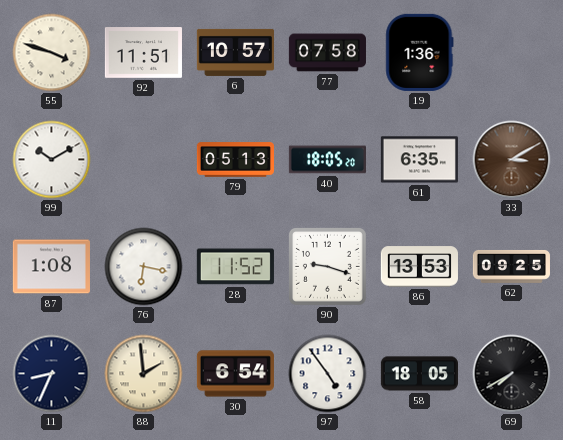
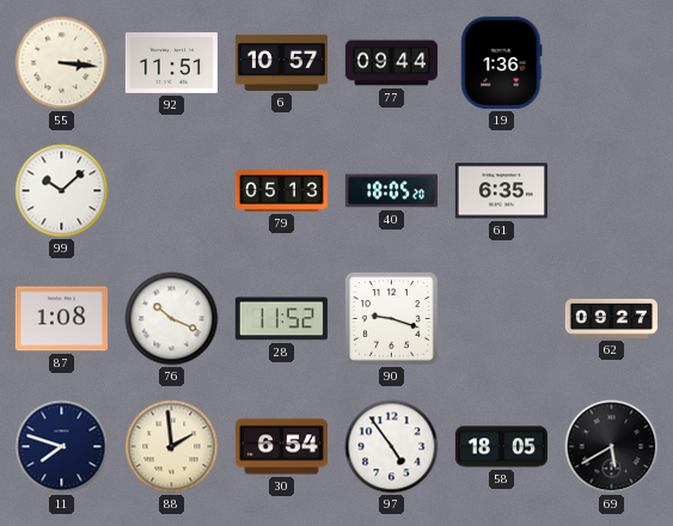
55: 3:48 -> 3:16
77: 07:58 -> 09:44
99: 10:10 -> 10:08
33: 3:10 -> none
76: 6:17 -> 10:19
86: 13:53 -> none
62: 09:25 -> 09:27
11: 8:34 -> 7:48
69: 7:40 -> 5:40
